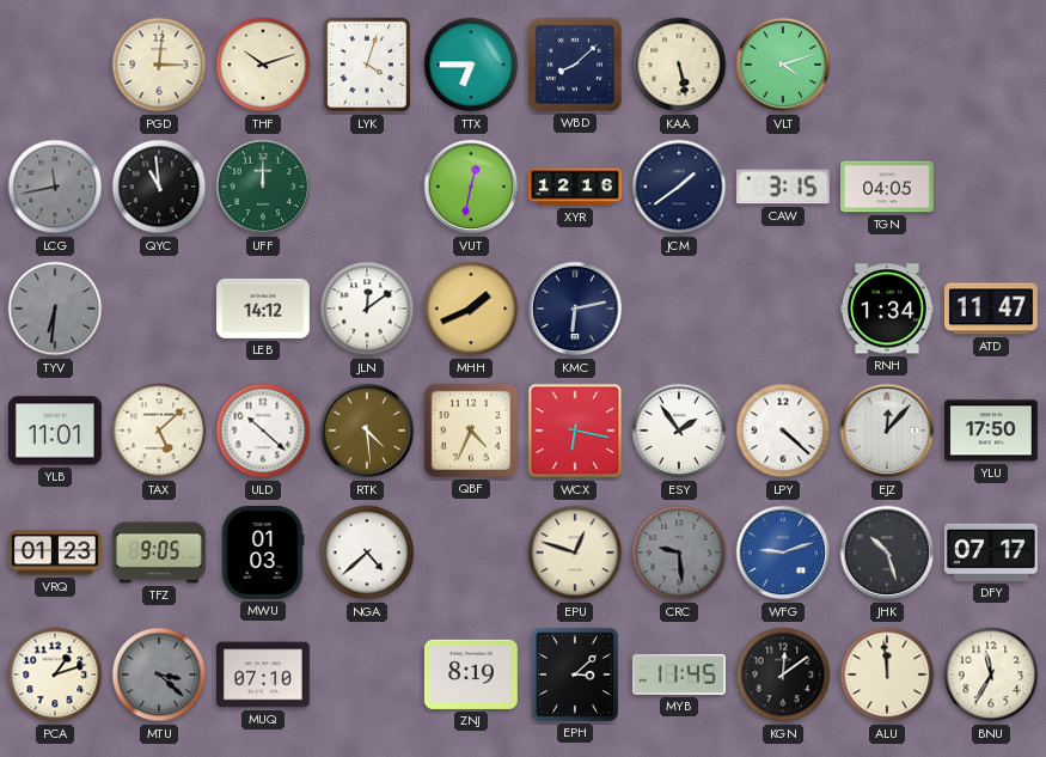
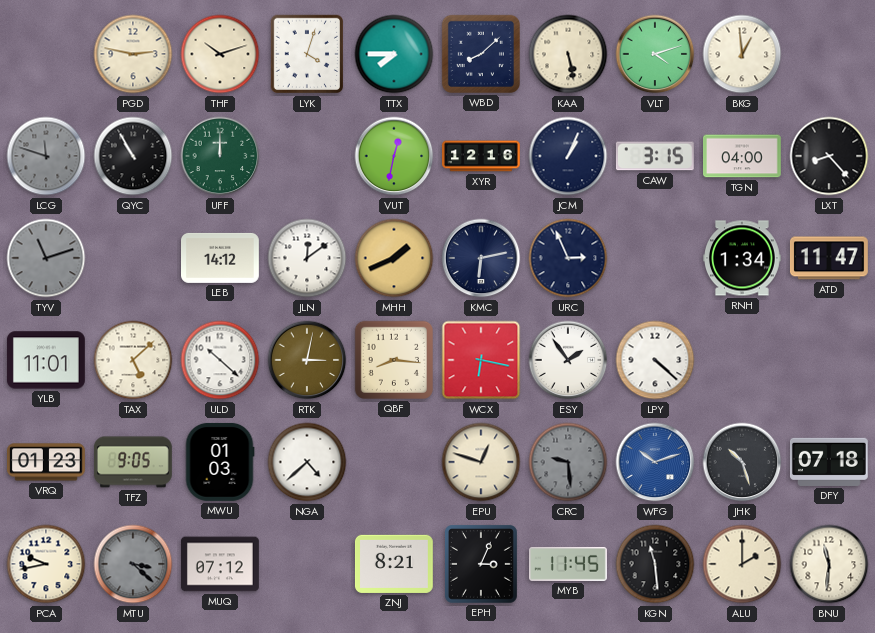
PGD: 3:01 -> 2:47
TTX: 6:45 -> 7:45
BKG: none -> 12:59
LCG: 11:43 -> 11:48
QYC: 10:59 -> 10:55
JCM: 1:39 -> 1:04
TGN: 04:05 -> 04:00
LXT: none -> 8:23
TYV: 6:31 -> 11:12
URC: none -> 2:56
RTK: 4:29 -> 3:02
QBF: 4:34 -> 8:16
EJZ: 12:07 -> none
YLU: 17:50 -> none
WFG: 9:12 -> 10:12
DFY: 07:17 -> 07:18
PCA: 1:12 -> 9:43
MUQ: 07:10 -> 07:12
ZNJ: 8:19 -> 8:21
EPH: 3:08 -> 3:04
KGN: 12:09 -> 11:29
ALU: 11:59 -> 2:00
BNU: 11:35 -> 11:31
